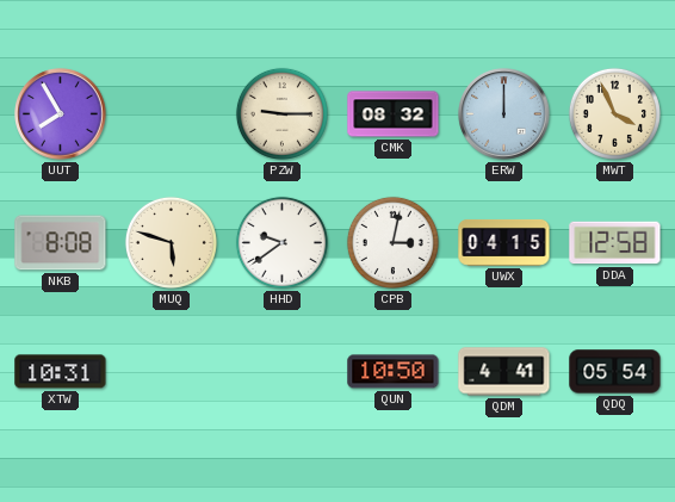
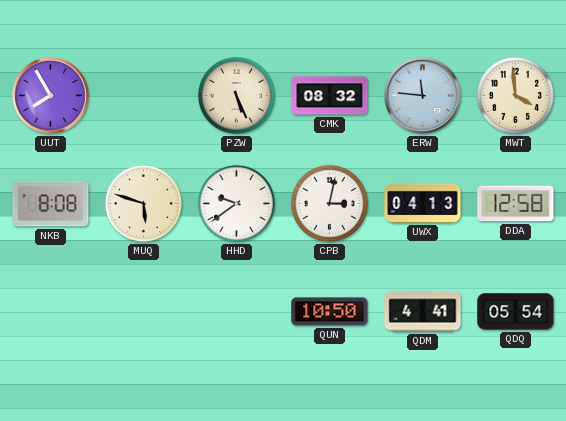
PZW: 9:15 -> 5:26
ERW: 12:00 -> 11:46
MWT: 3:56 -> 3:59
UWX: 04:15 -> 04:13
XTW: 10:31 -> none
